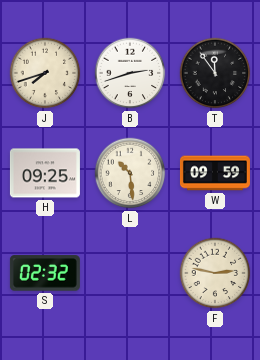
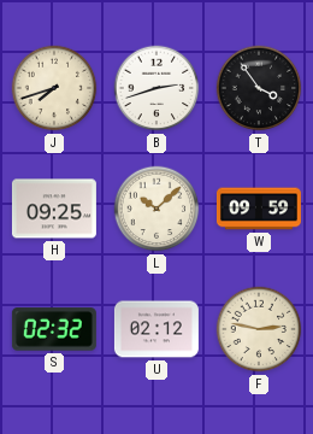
T: 11:54 -> 3:54
L: 10:29 -> 10:08
U: none -> 02:12
